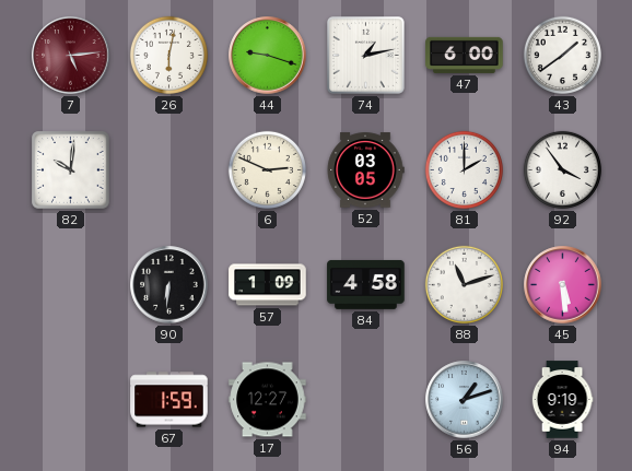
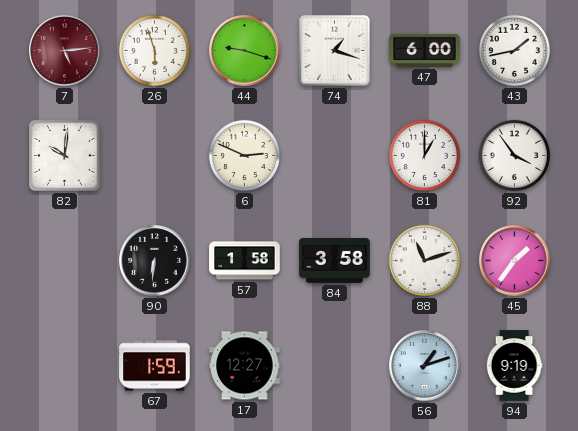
26: 6:02 -> 5:57
74: 1:13 -> 1:18
43: 1:39 -> 1:43
52: 03:05 -> none
81: 2:00 -> 1:00
57: 1:09 -> 1:58
84: 4:58 -> 3:58
45: 5:29 -> 1:36
